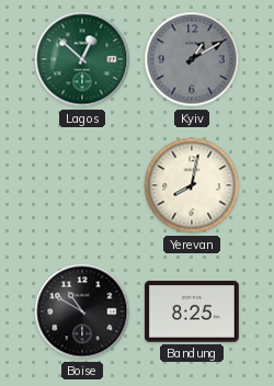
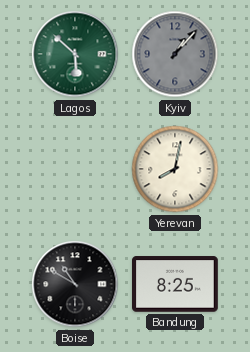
Lagos: 12:52 -> 5:52
Kyiv: 1:10 -> 1:07
